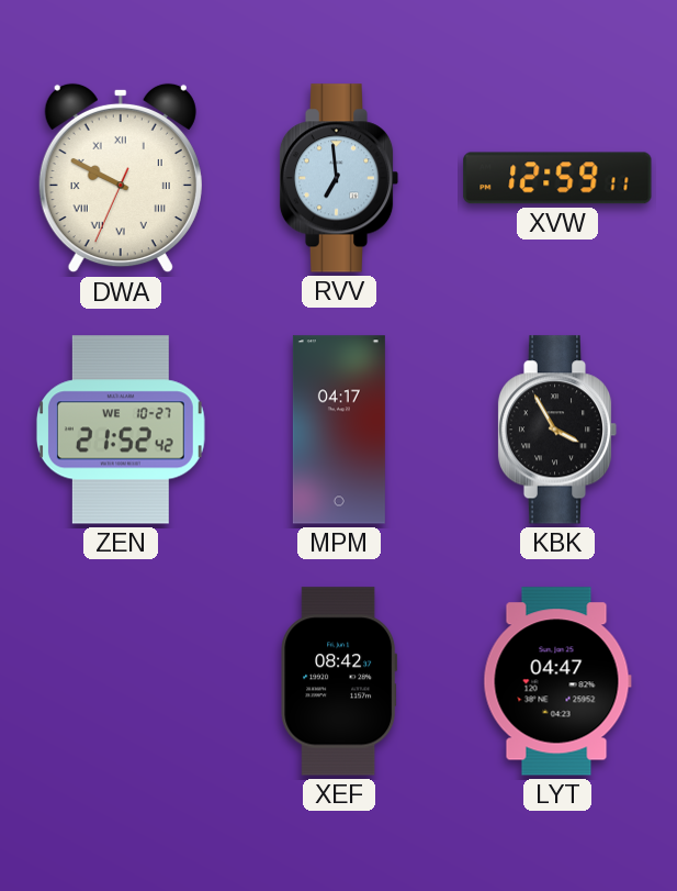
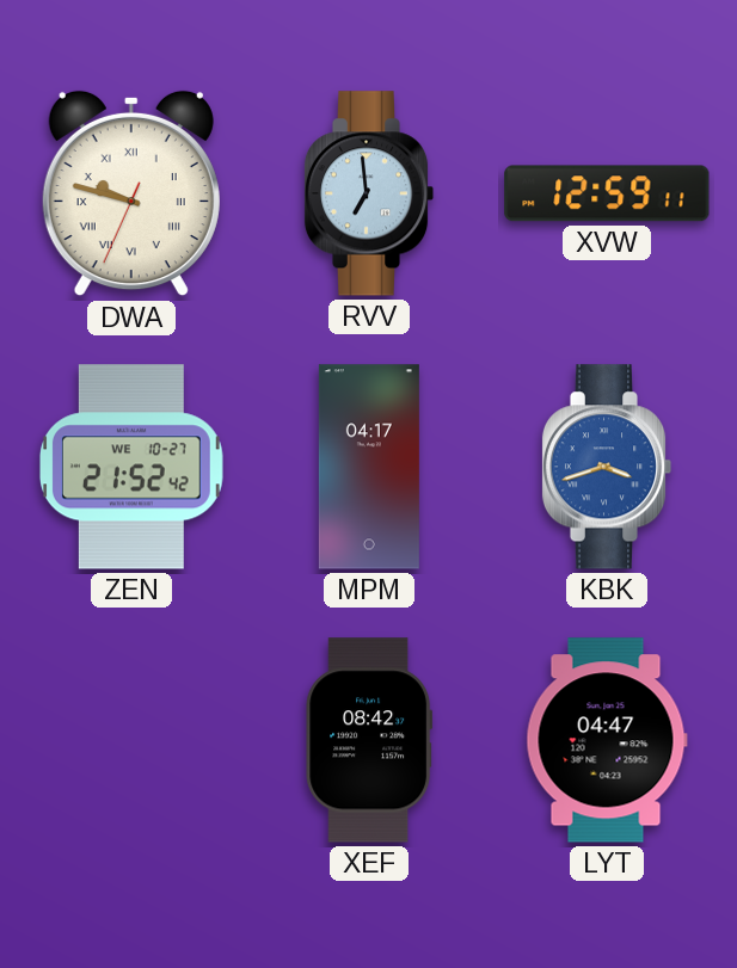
DWA: 9:49 -> 9:47
KBK: 3:55 -> 3:42
KBK dial: black -> blue
